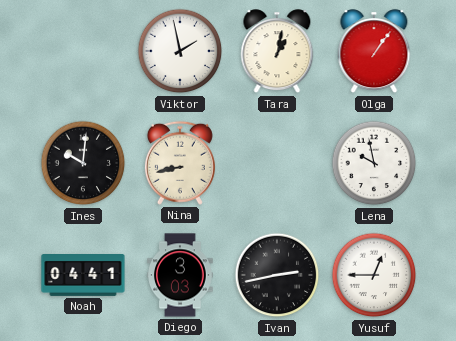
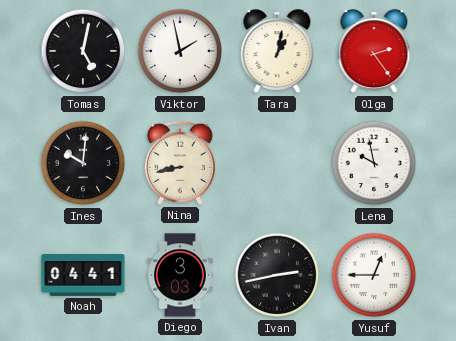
Tomas: none -> 5:02
Olga: 1:06 -> 2:24
